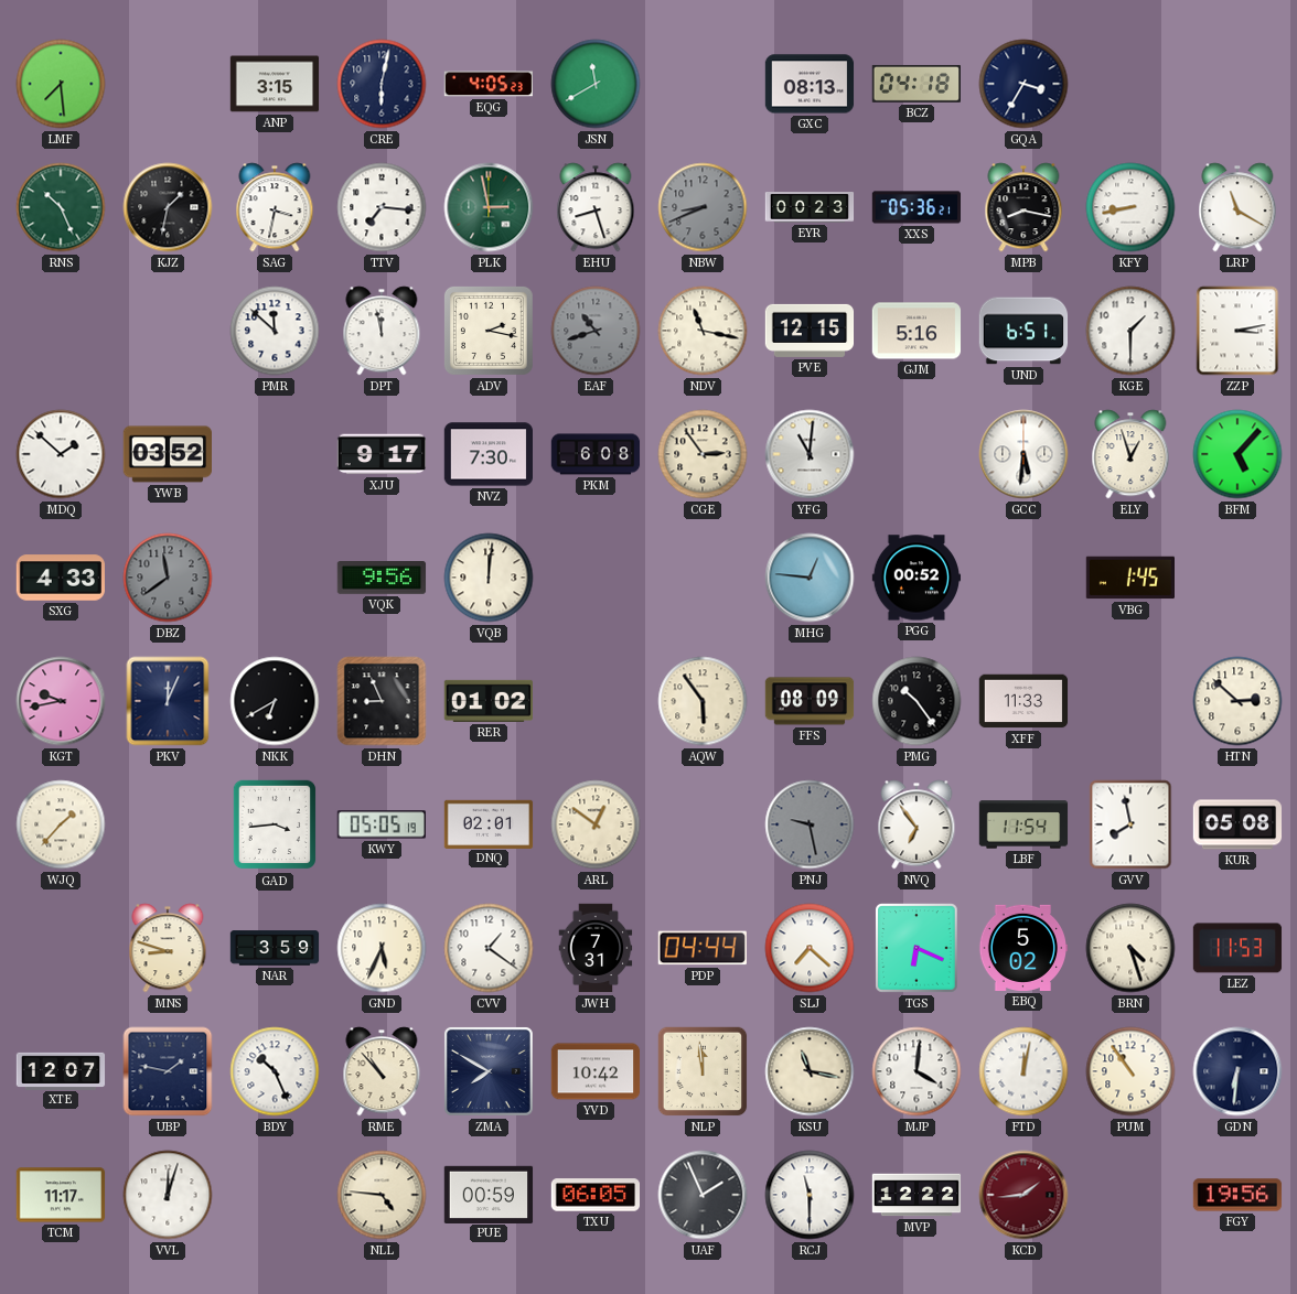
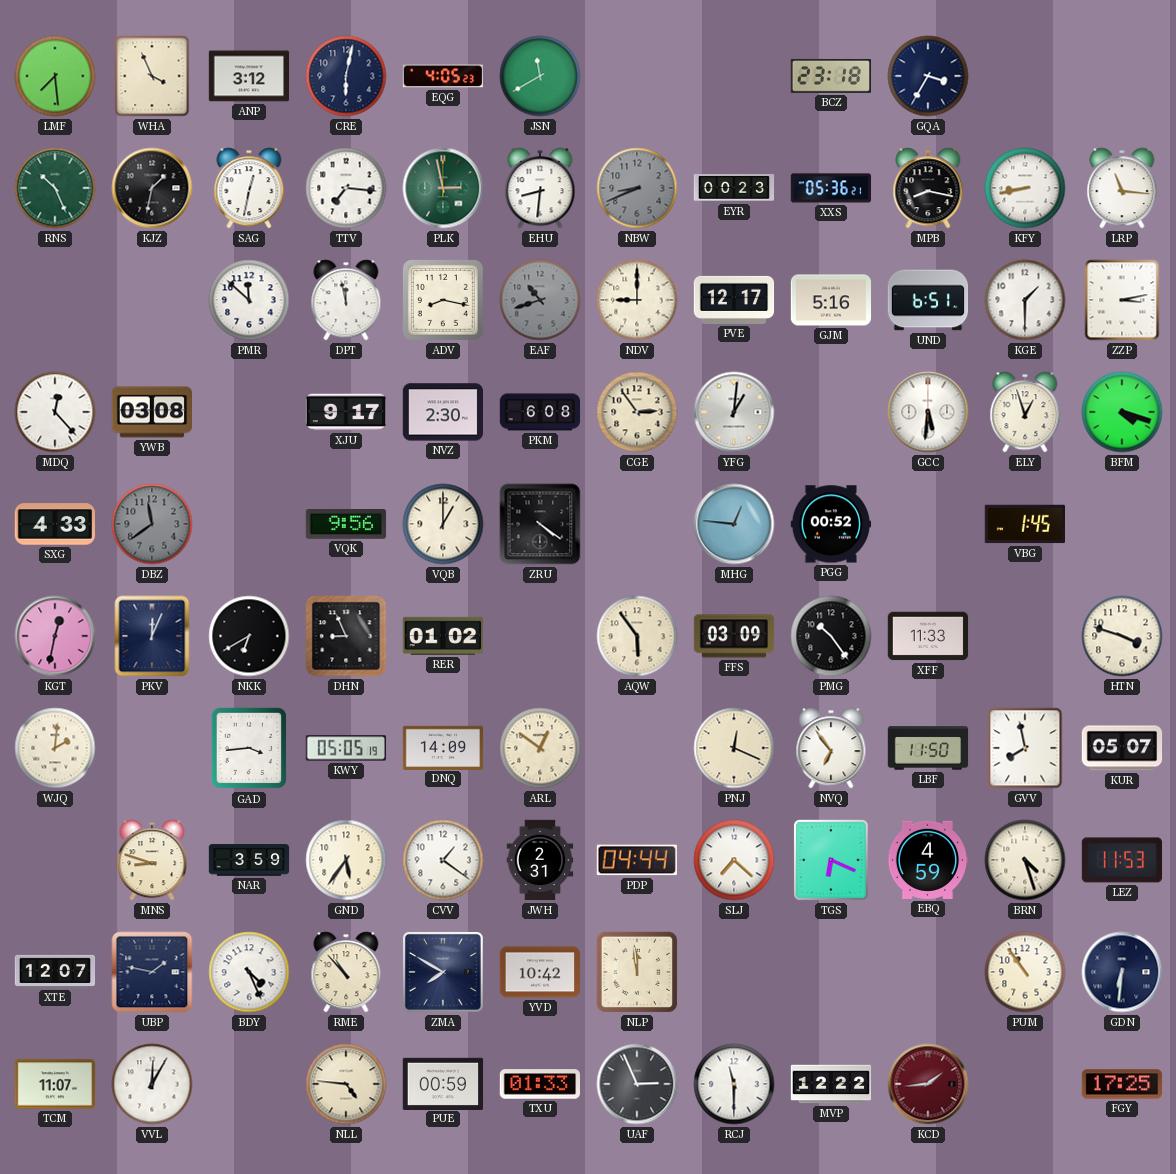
WHA: none -> 3:56
ANP: 3:15 -> 3:12
GXC: 08:13 -> none
BCZ: 04:18 -> 23:18
SAG: 3:32 -> 12:32
EHU: 8:27 -> 8:31
LRP: 11:20 -> 11:16
ADV: 2:17 -> 8:17
NDV: 11:17 -> 9:00
PVE: 12:15 -> 12:17
MDQ: 1:52 -> 12:23
YWB: 03:52 -> 03:08
NVZ: 7:30 -> 2:30
YFG: 11:01 -> 1:01
BFM: 5:07 -> 4:18
VQB: 12:01 -> 1:00
ZRU: none -> 4:21
KGT: 9:43 -> 12:32
FFS: 08:09 -> 03:09
HTN: 2:52 -> 3:48
WJQ: 1:37 -> 2:01
DNQ: 02:01 -> 14:09
PNJ: 9:28 -> 12:19
PNJ dial: grey -> cream
LBF: 11:54 -> 11:50
KUR: 05:08 -> 05:07
GND: 5:34 -> 5:36
JWH: 7:31 -> 2:31
EBQ: 5:02 -> 4:59
BDY: 10:26 -> 4:26
KSU: 11:17 -> none
MJP: 4:01 -> none
FTD: 12:02 -> none
TCM: 11:17 -> 11:07
VVL: 12:03 -> 12:05
TXU: 06:05 -> 01:33
UAF: 1:56 -> 2:56
FGY: 19:56 -> 17:25
